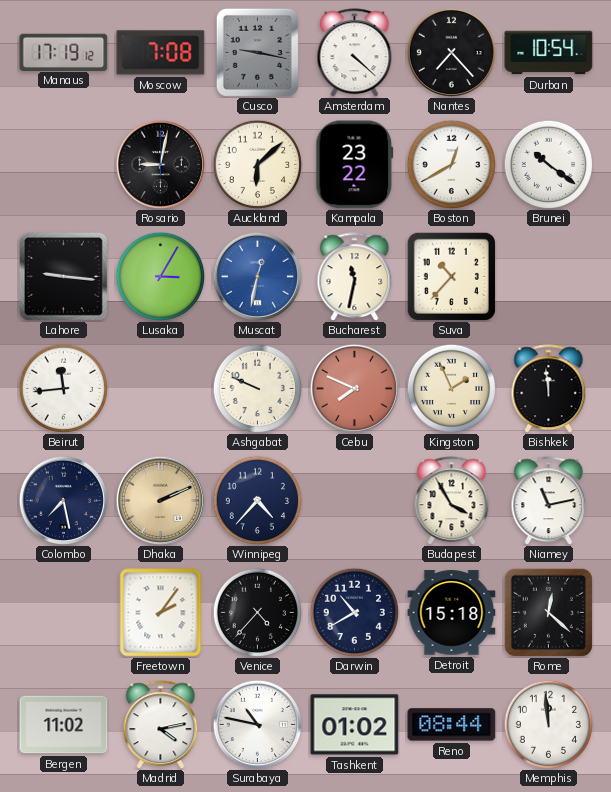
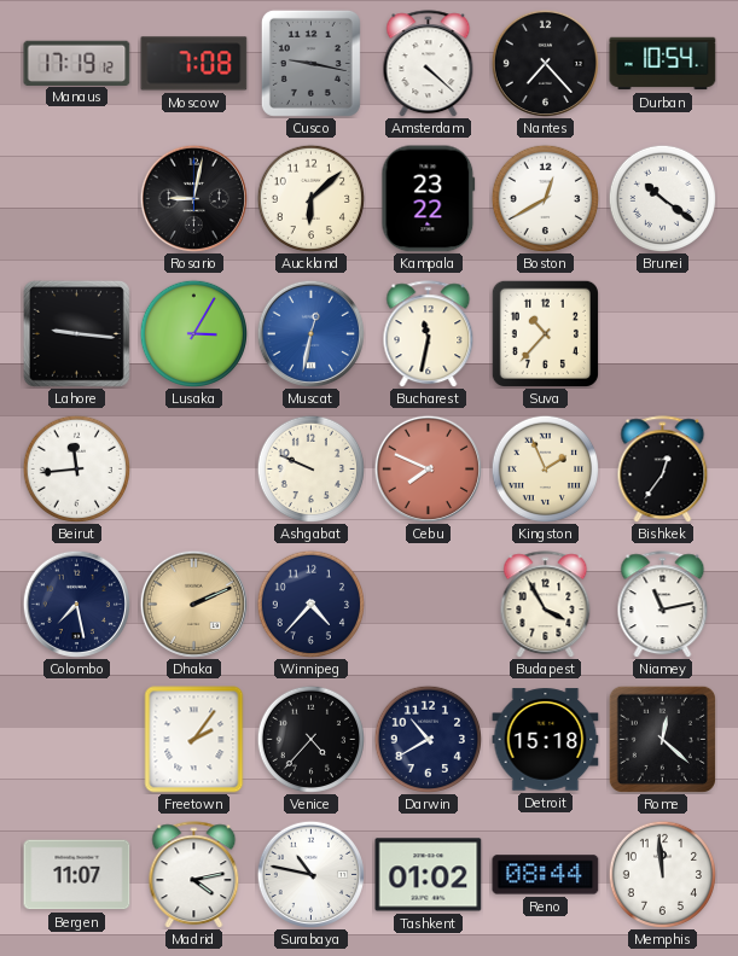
Bishkek: 11:59 -> 12:36
Bergen: 11:02 -> 11:07
